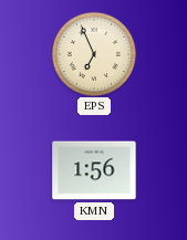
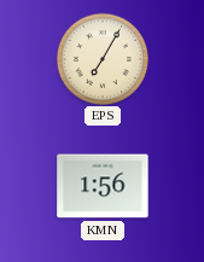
EPS: 6:56 -> 7:05
